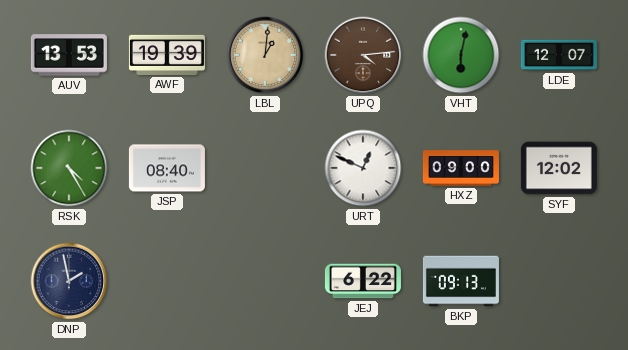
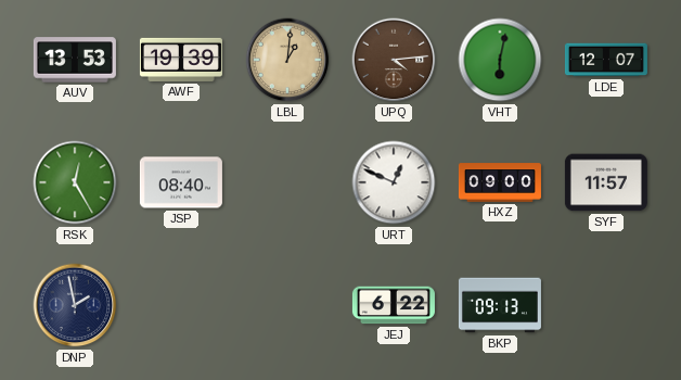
RSK: 4:25 -> 12:25
SYF: 12:02 -> 11:57
